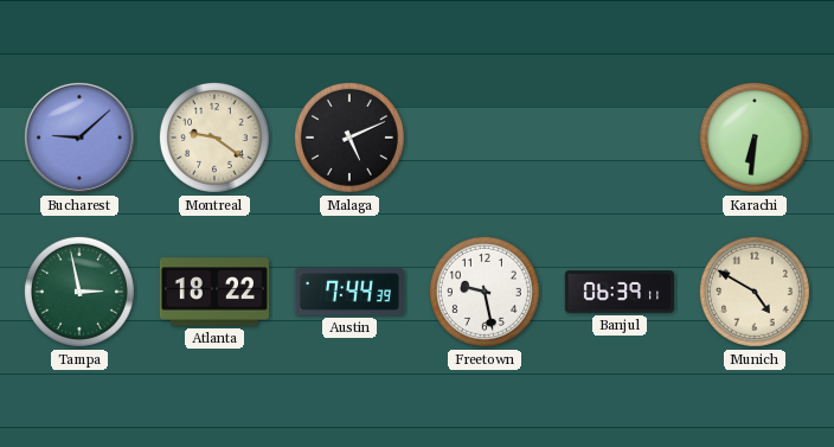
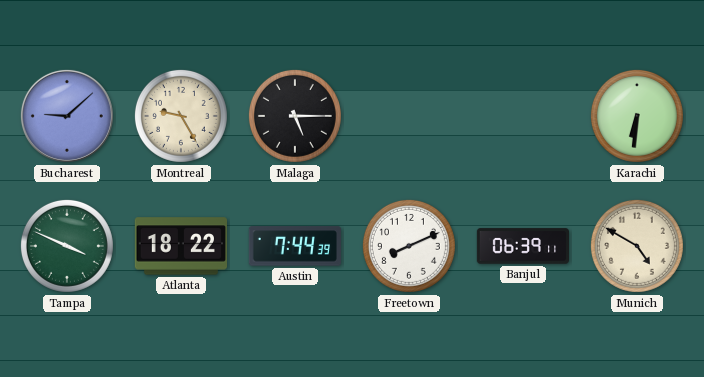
Montreal: 9:21 -> 9:25
Malaga: 5:11 -> 5:15
Tampa: 2:58 -> 3:49
Freetown: 9:28 -> 8:11
